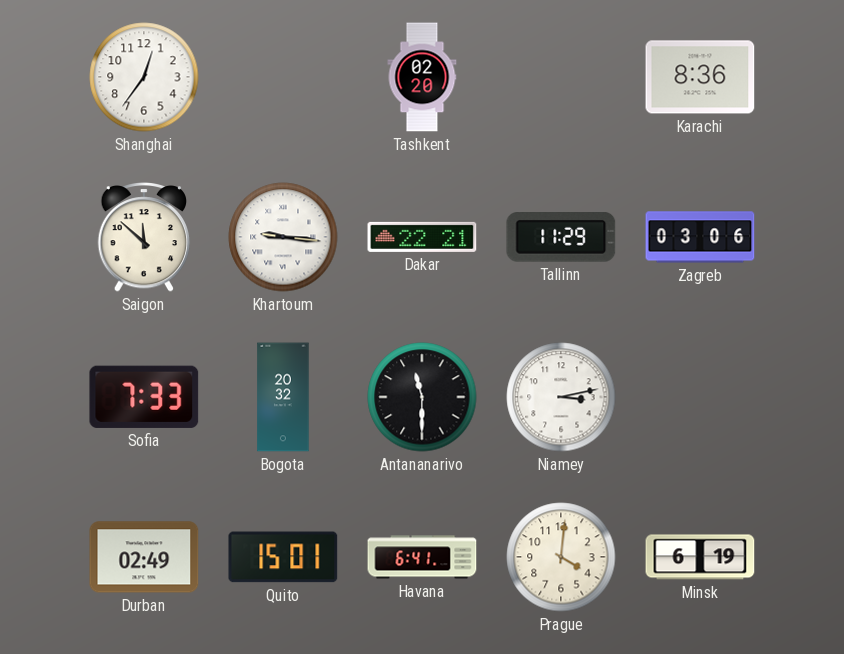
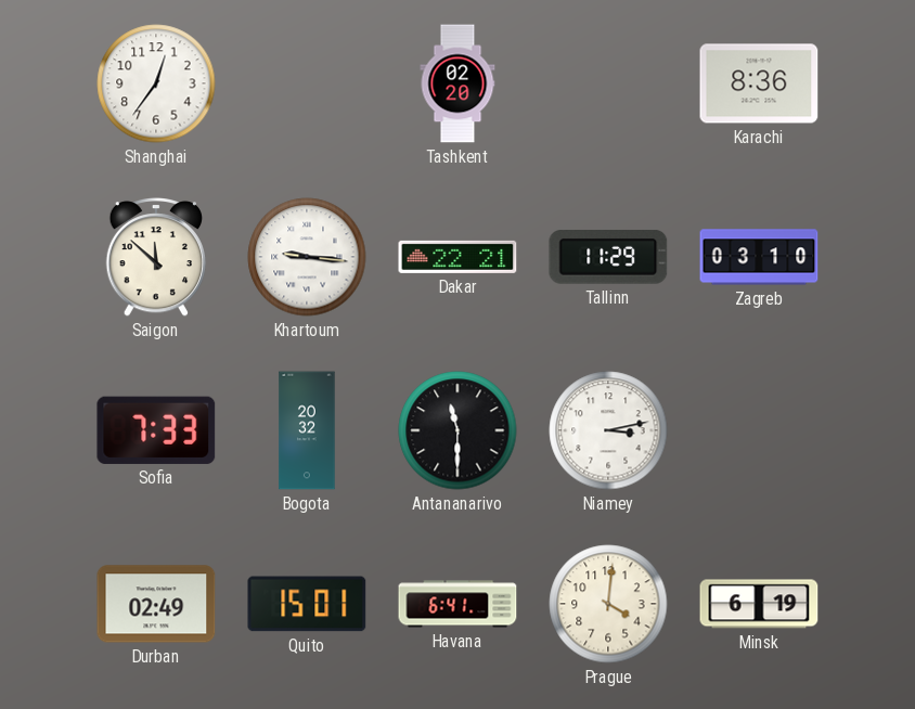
Zagreb: 03:06 -> 03:10
